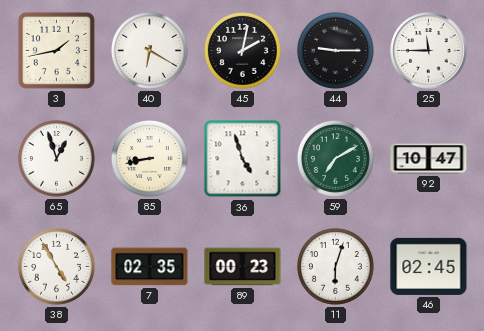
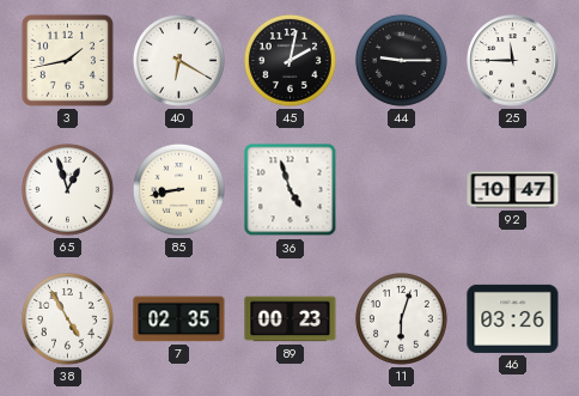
59: 7:10 -> none
46: 02:45 -> 03:26
